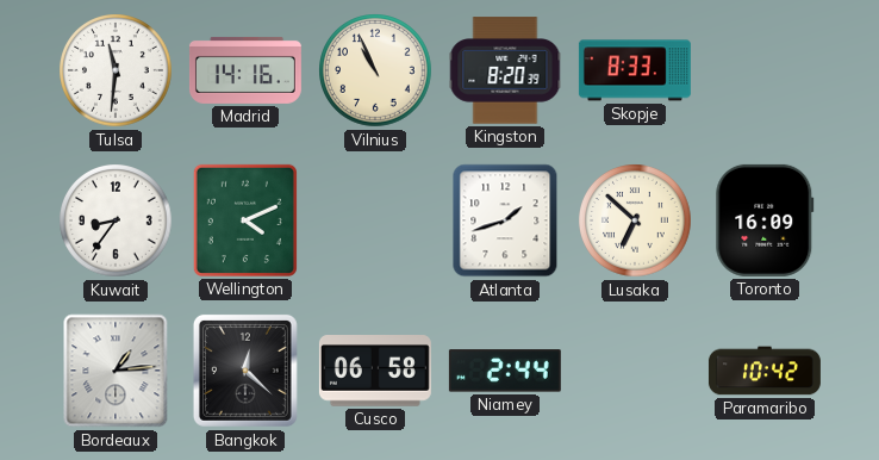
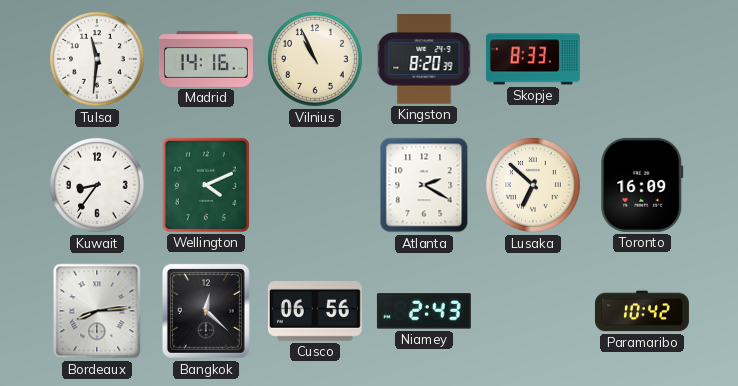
Atlanta: 1:42 -> 2:20
Bordeaux: 1:14 -> 8:14
Cusco: 06:58 -> 06:56
Niamey: 2:44 -> 2:43
